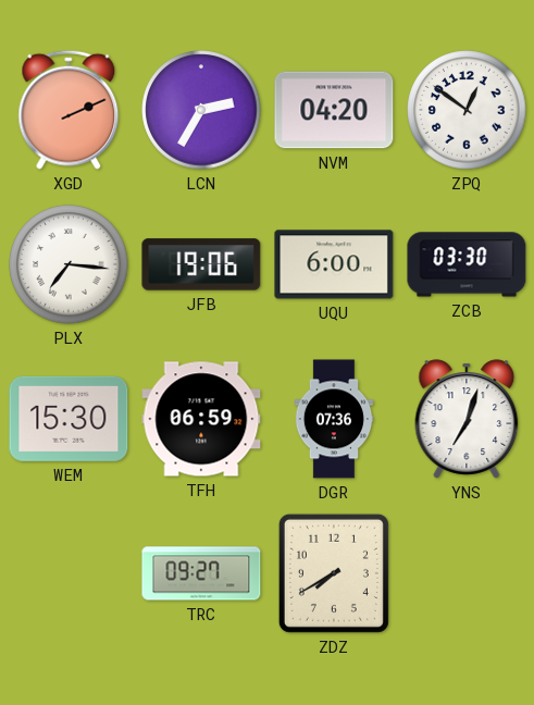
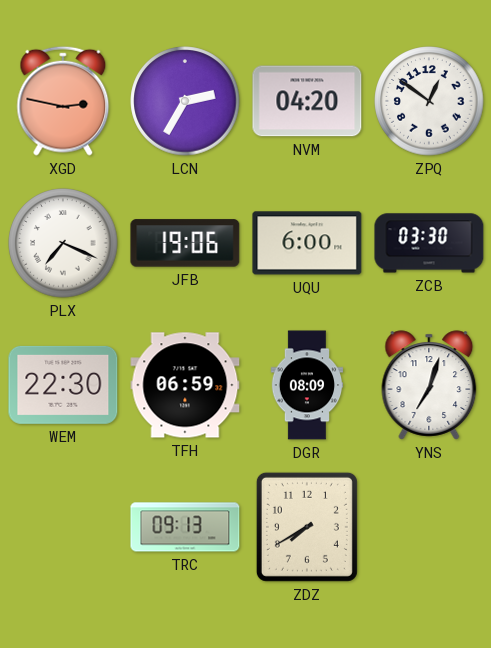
XGD: 2:11 -> 2:47
PLX: 7:16 -> 7:19
WEM: 15:30 -> 22:30
DGR: 07:36 -> 08:09
TRC: 09:27 -> 09:13
